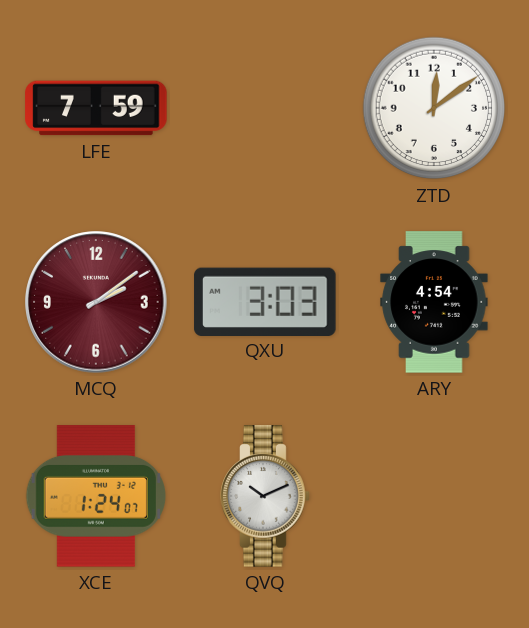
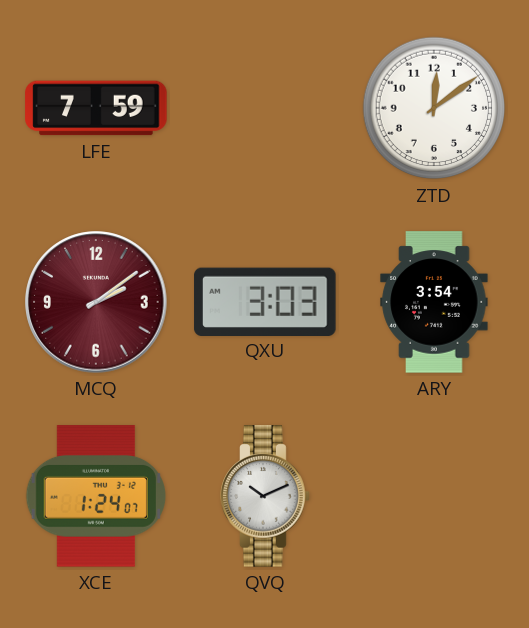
ARY: 4:54 -> 3:54
